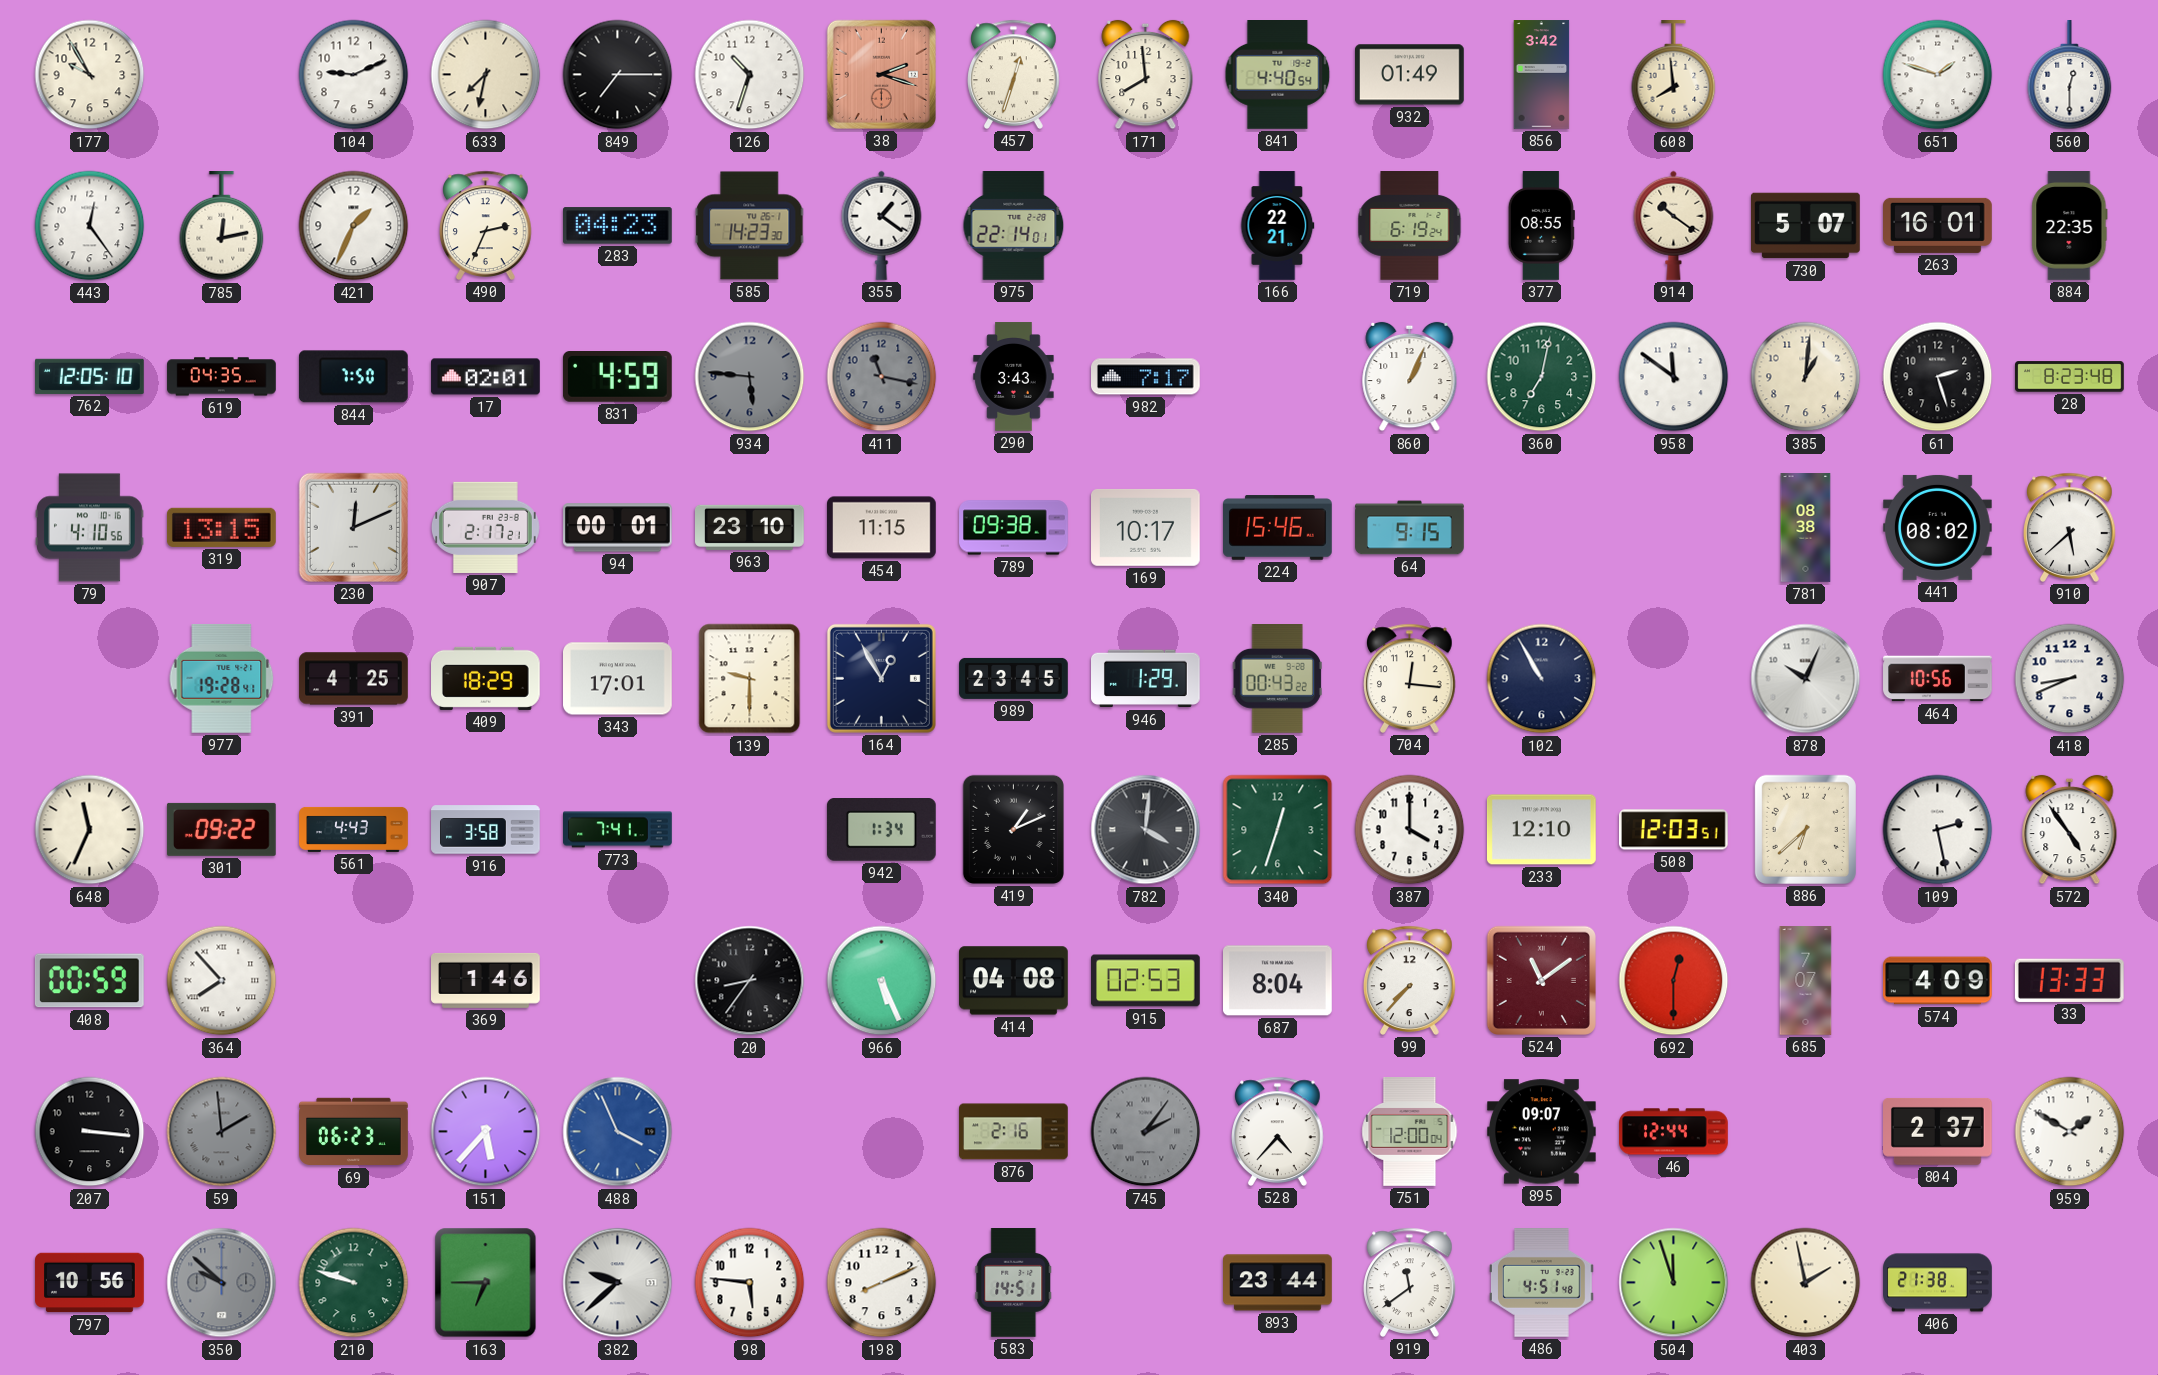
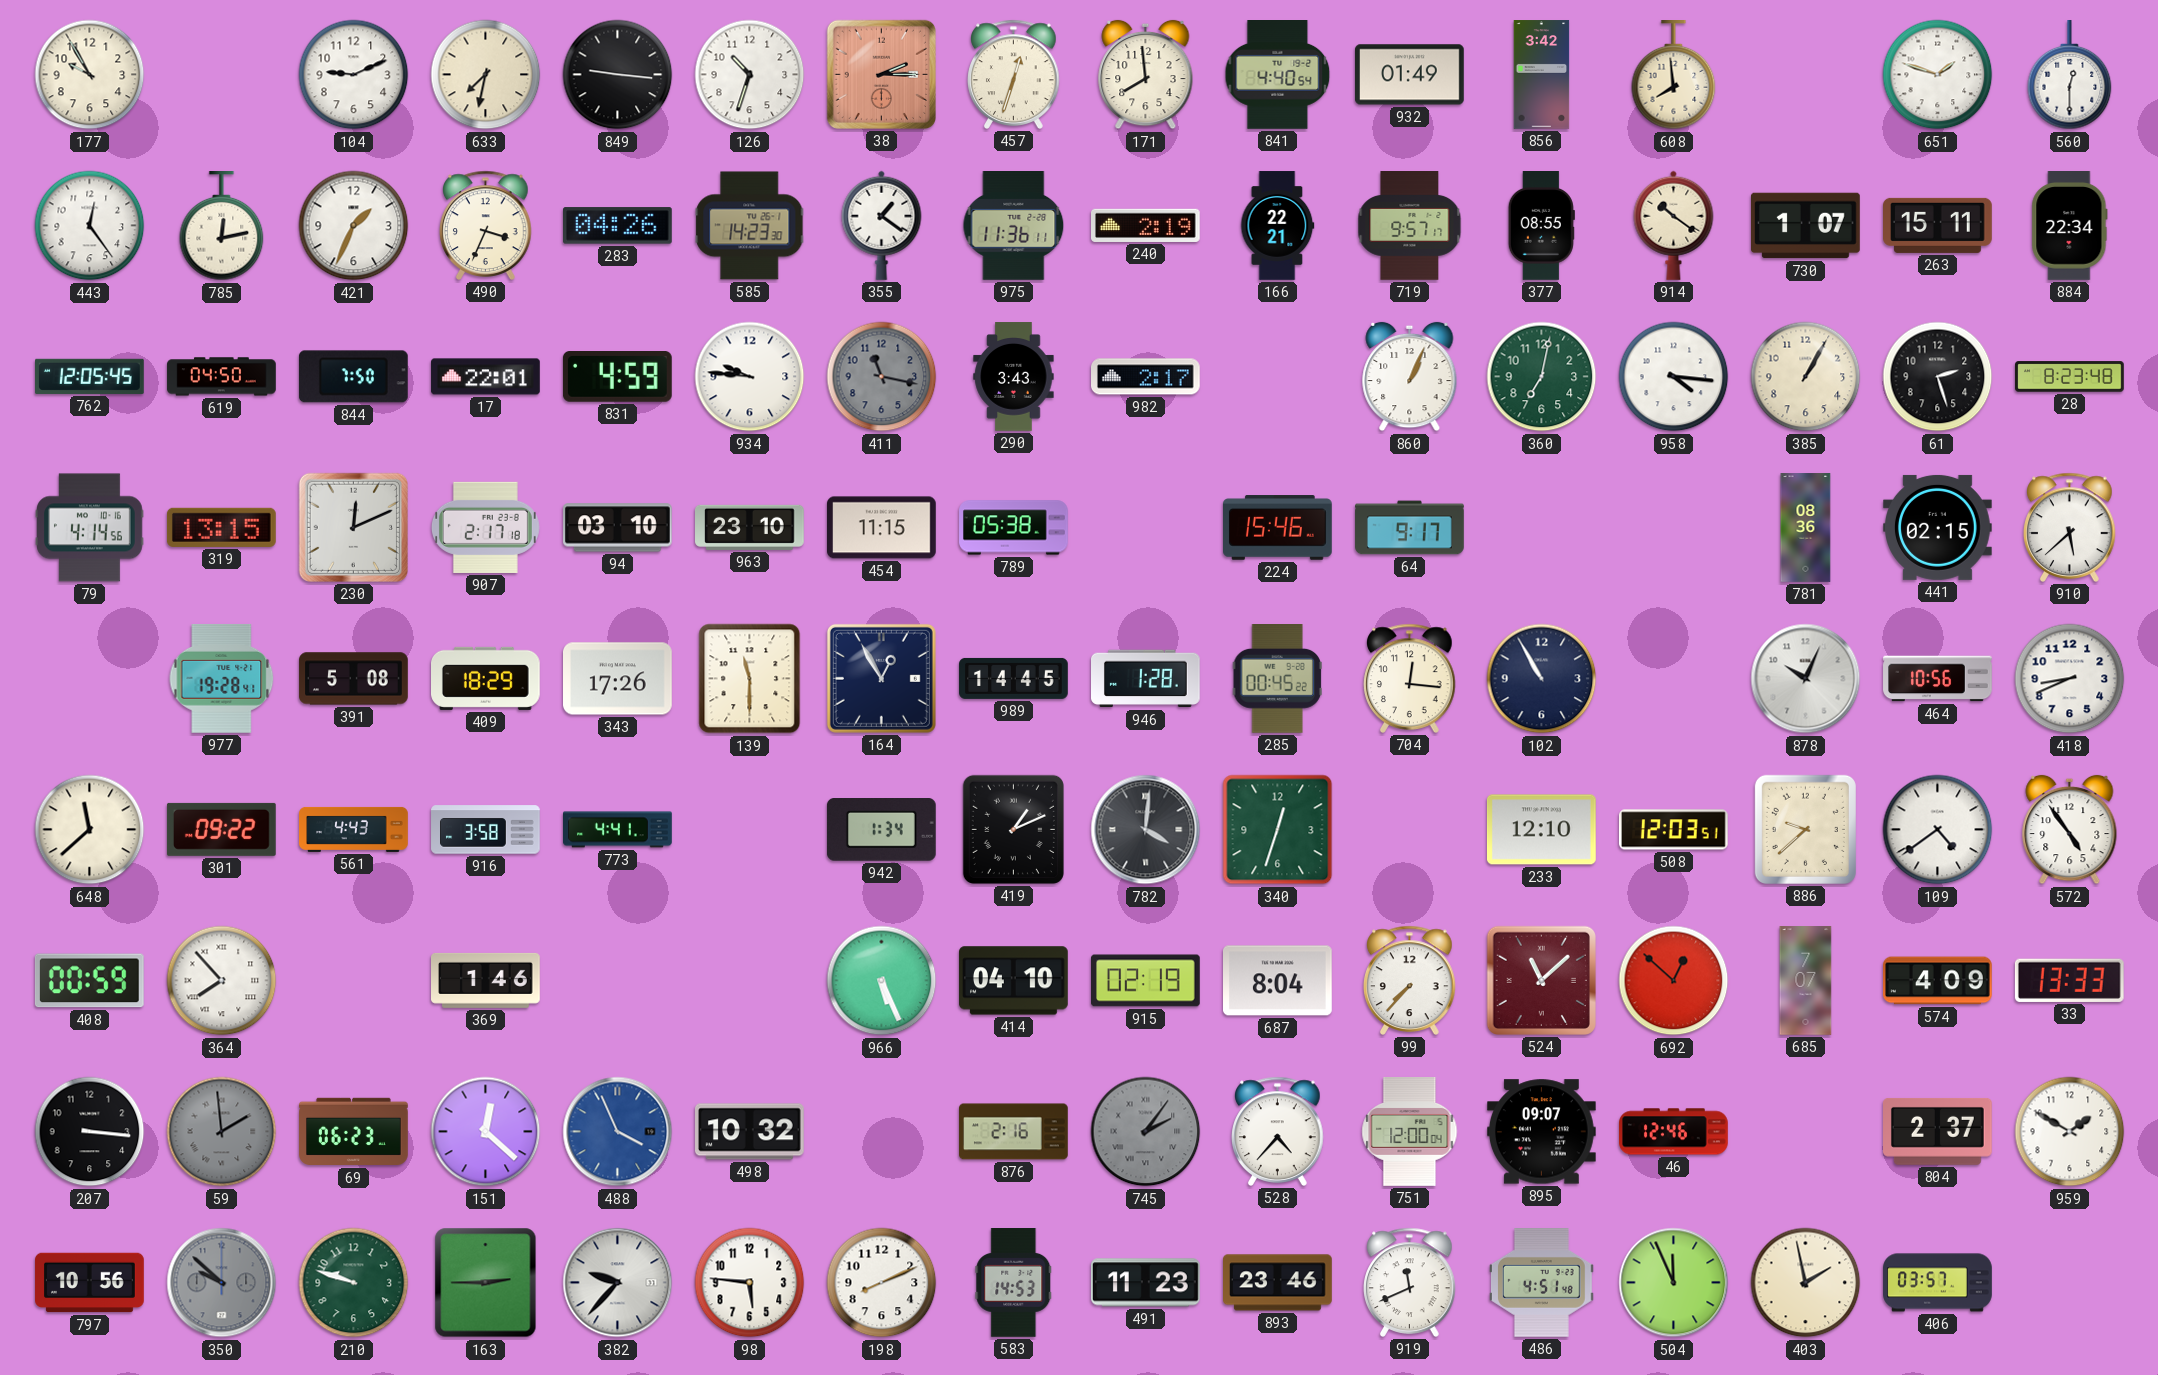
849: 7:15 -> 9:16
38: 2:18 -> 2:15
490: 2:34 -> 3:34
283: 04:23 -> 04:26
975: 22:14 -> 11:36
240: none -> 2:19
719: 6:19 -> 9:57
730: 5:07 -> 1:07
263: 16:01 -> 15:11
884: 22:35 -> 22:34
762: 12:05:10 -> 12:05:45
619: 04:35 -> 04:50
17: 02:01 -> 22:01
934: 5:46 -> 9:46
934 dial: grey -> white
982: 7:17 -> 2:17
958: 11:51 -> 4:16
385: 1:01 -> 1:05
79: 4:10 -> 4:14
907: 2:17:21 -> 2:17:18
94: 00:01 -> 03:10
789: 09:38 -> 05:38
169: 10:17 -> none
64: 9:15 -> 9:17
781: 08:38 -> 08:36
441: 08:02 -> 02:15
391: 4:25 -> 5:08
343: 17:01 -> 17:26
139: 9:30 -> 11:30
989: 23:45 -> 14:45
946: 1:29 -> 1:28
285: 00:43 -> 00:45
648: 11:34 -> 11:38
773: 7:41 -> 4:41
387: 4:00 -> none
886: 6:38 -> 9:38
109: 2:28 -> 4:39
20: 8:36 -> none
414: 04:08 -> 04:10
915: 02:53 -> 02:19
524: 11:09 -> 11:08
692: 12:30 -> 12:52
151: 5:37 -> 12:22
498: none -> 10:32
46: 12:44 -> 12:46
163: 6:45 -> 2:45
382: 9:38 -> 9:37
583: 14:51 -> 14:53
491: none -> 11:23
893: 23:44 -> 23:46
919: 11:39 -> 11:41
504: 11:57 -> 11:56
406: 21:38 -> 03:57
